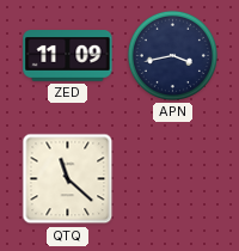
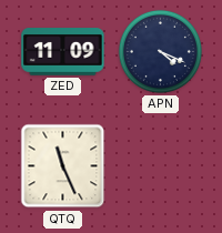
APN: 3:43 -> 4:19
QTQ: 11:22 -> 11:26
